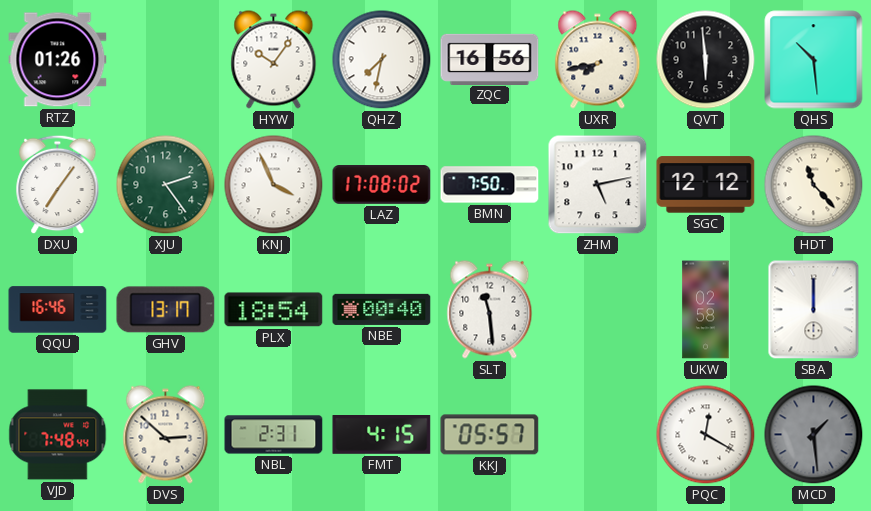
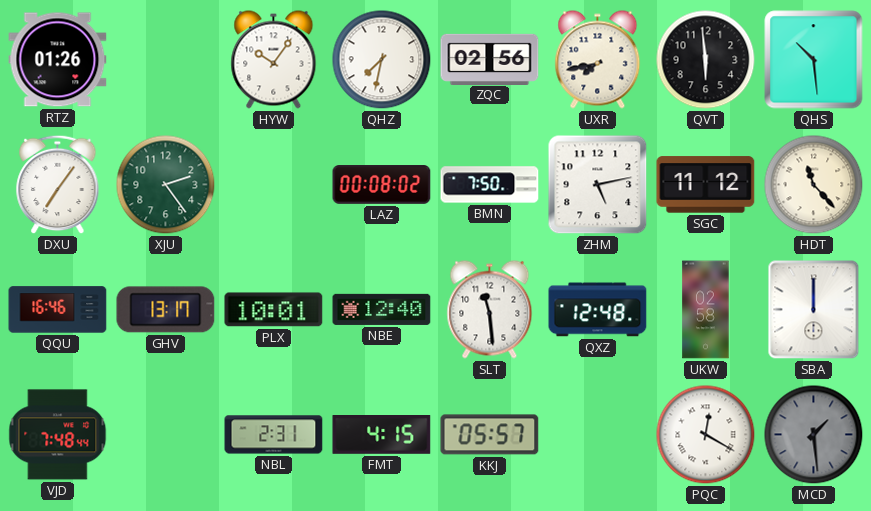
ZQC: 16:56 -> 02:56
KNJ: 3:56 -> none
LAZ: 17:08 -> 00:08
SGC: 12:12 -> 11:12
PLX: 18:54 -> 10:01
NBE: 00:40 -> 12:40
QXZ: none -> 12:48
DVS: 2:52 -> none
